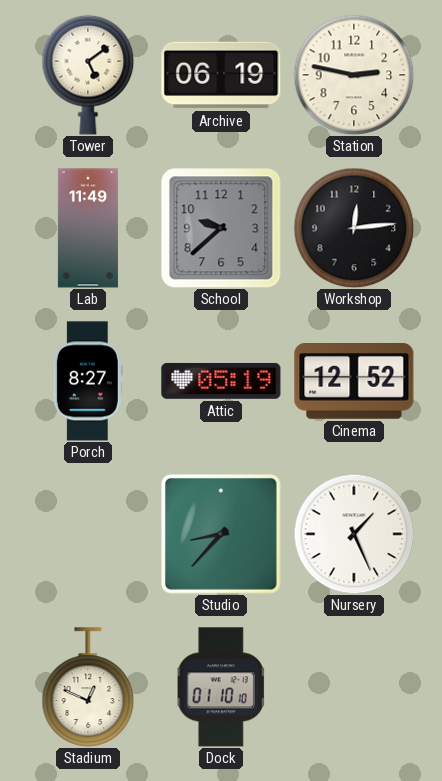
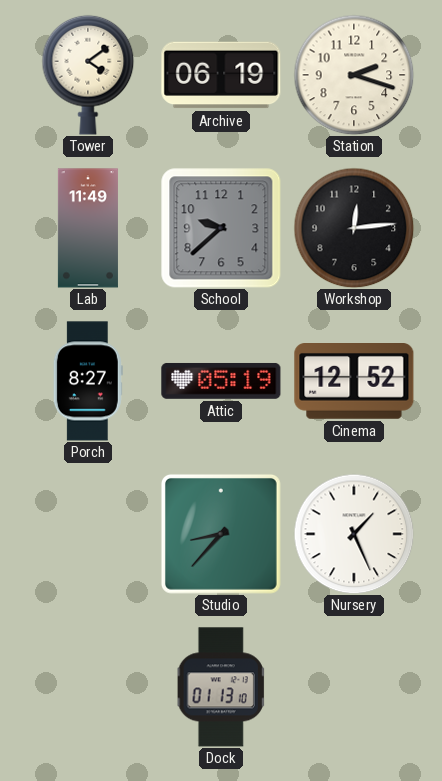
Tower: 5:09 -> 4:09
Station: 2:47 -> 2:18
Stadium: 12:49 -> none
Dock: 01:10 -> 01:13
